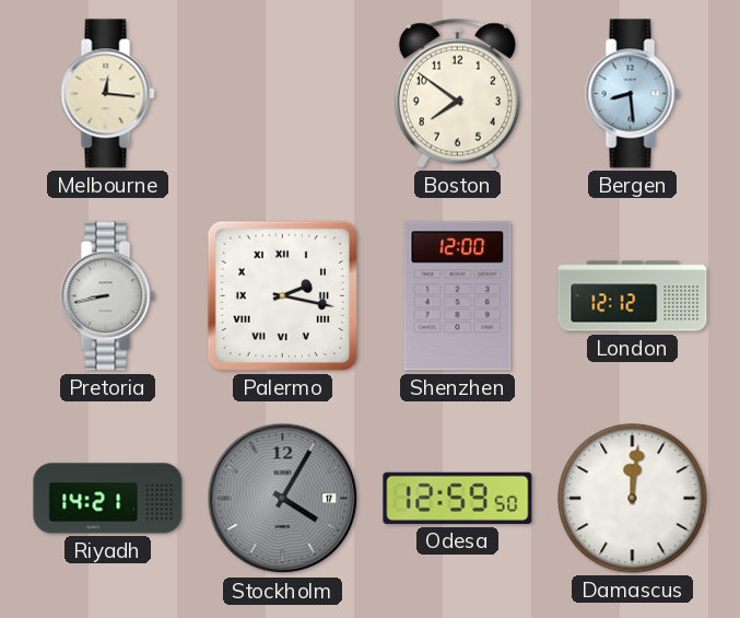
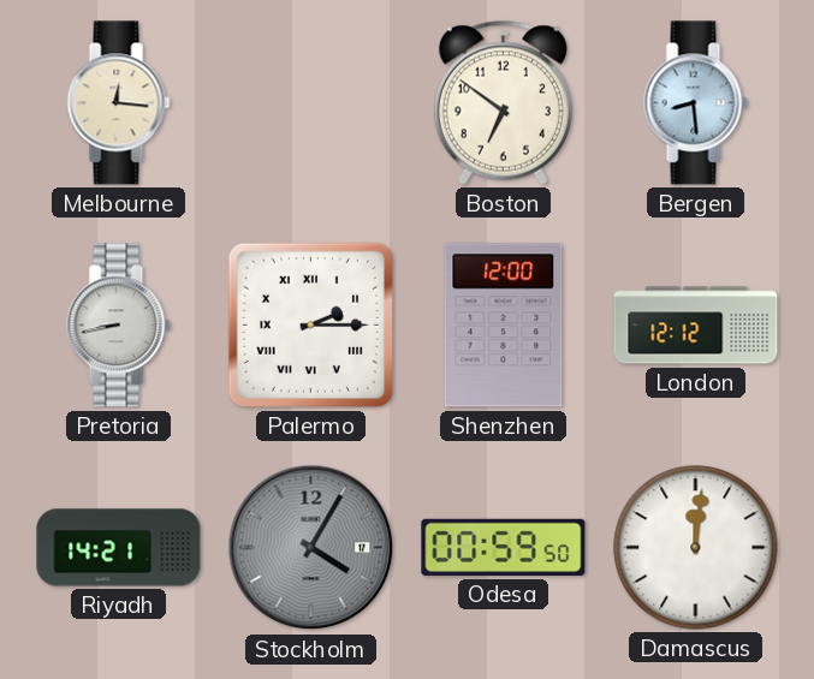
Boston: 7:51 -> 6:51
Palermo: 2:17 -> 2:15
Odesa: 12:59 -> 00:59
